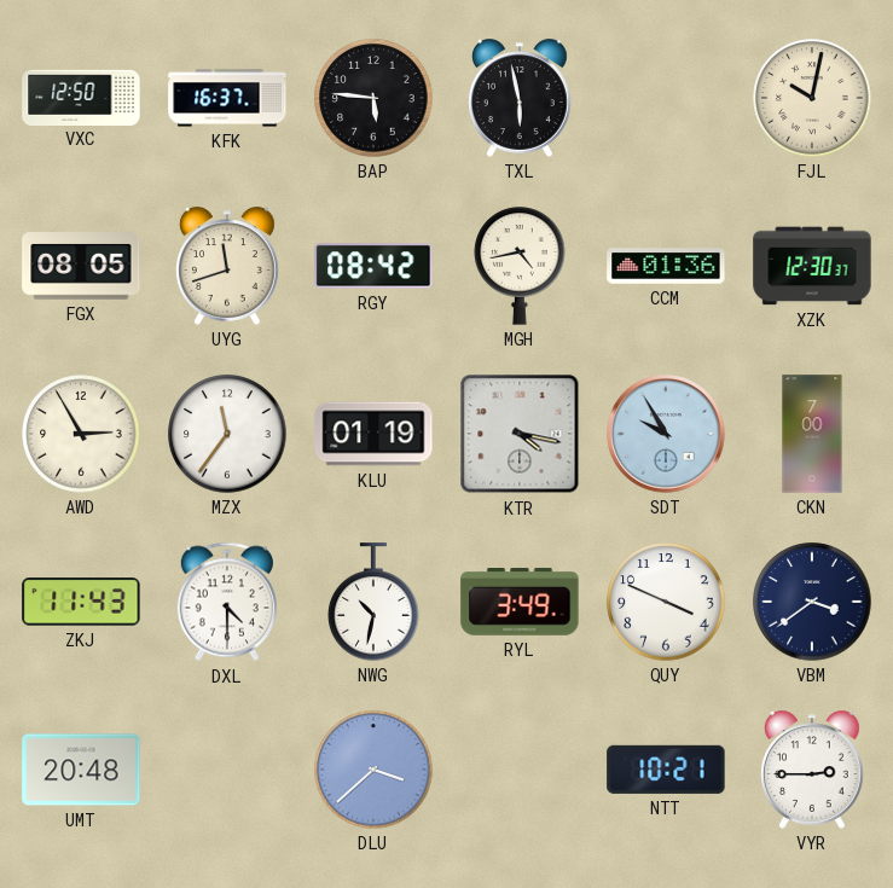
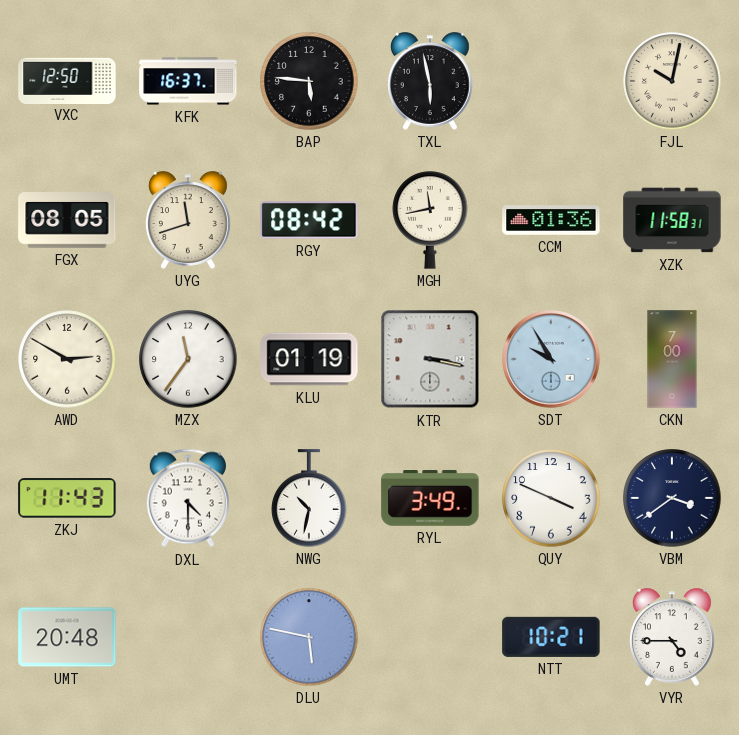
MGH: 4:43 -> 11:43
XZK: 12:30 -> 11:58
AWD: 2:55 -> 2:50
KTR: 4:17 -> 3:17
DLU: 3:38 -> 5:47
VYR: 2:45 -> 4:45
